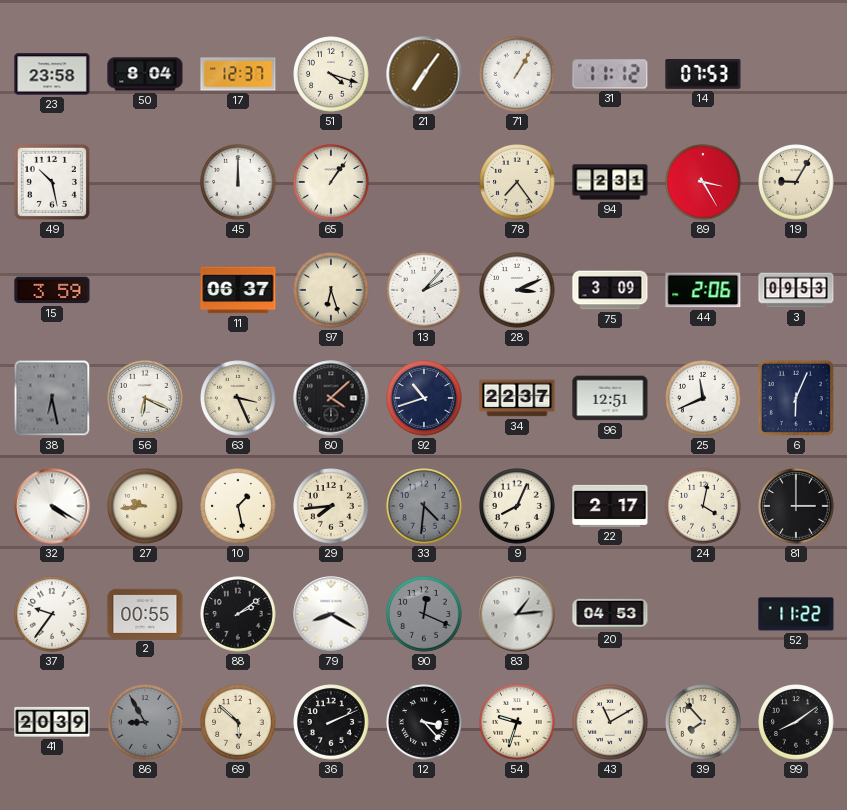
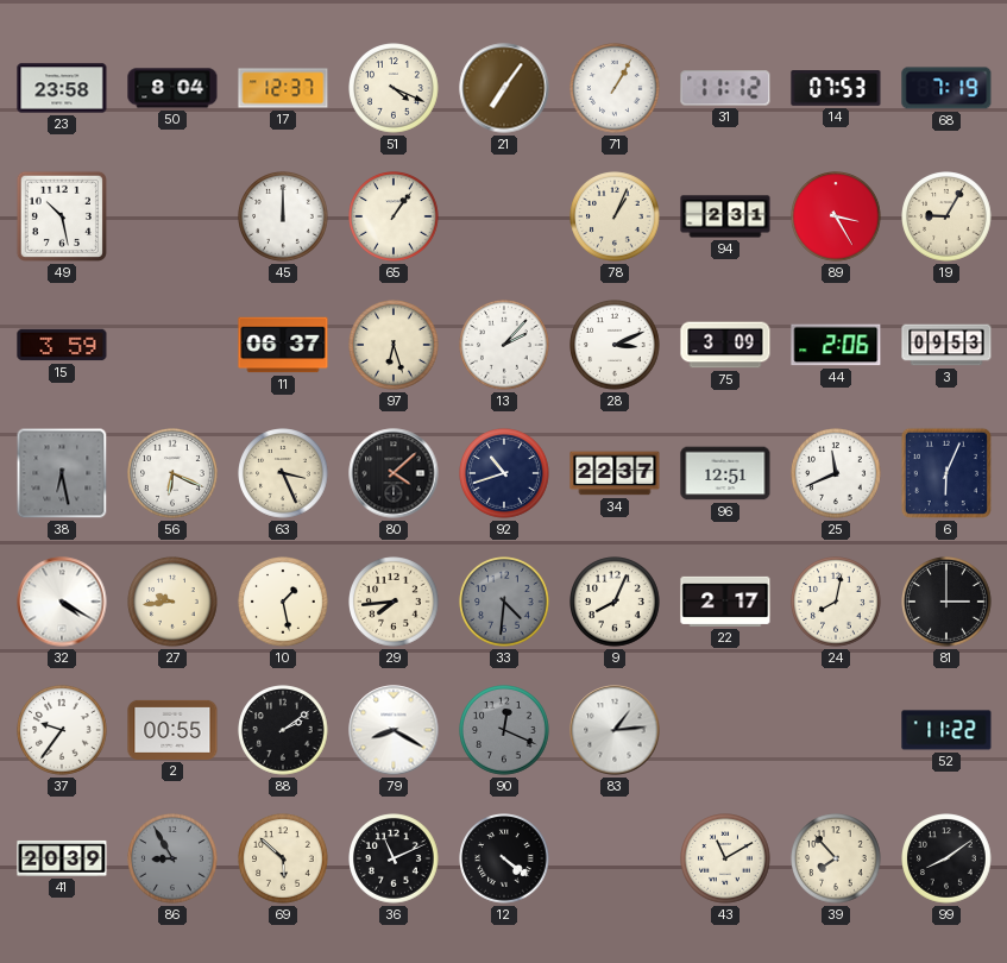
51: 4:18 -> 4:19
68: none -> 7:19
78: 7:24 -> 1:04
24: 4:02 -> 8:02
20: 04:53 -> none
36: 2:11 -> 11:11
12: 3:23 -> 4:21
54: 9:33 -> none
